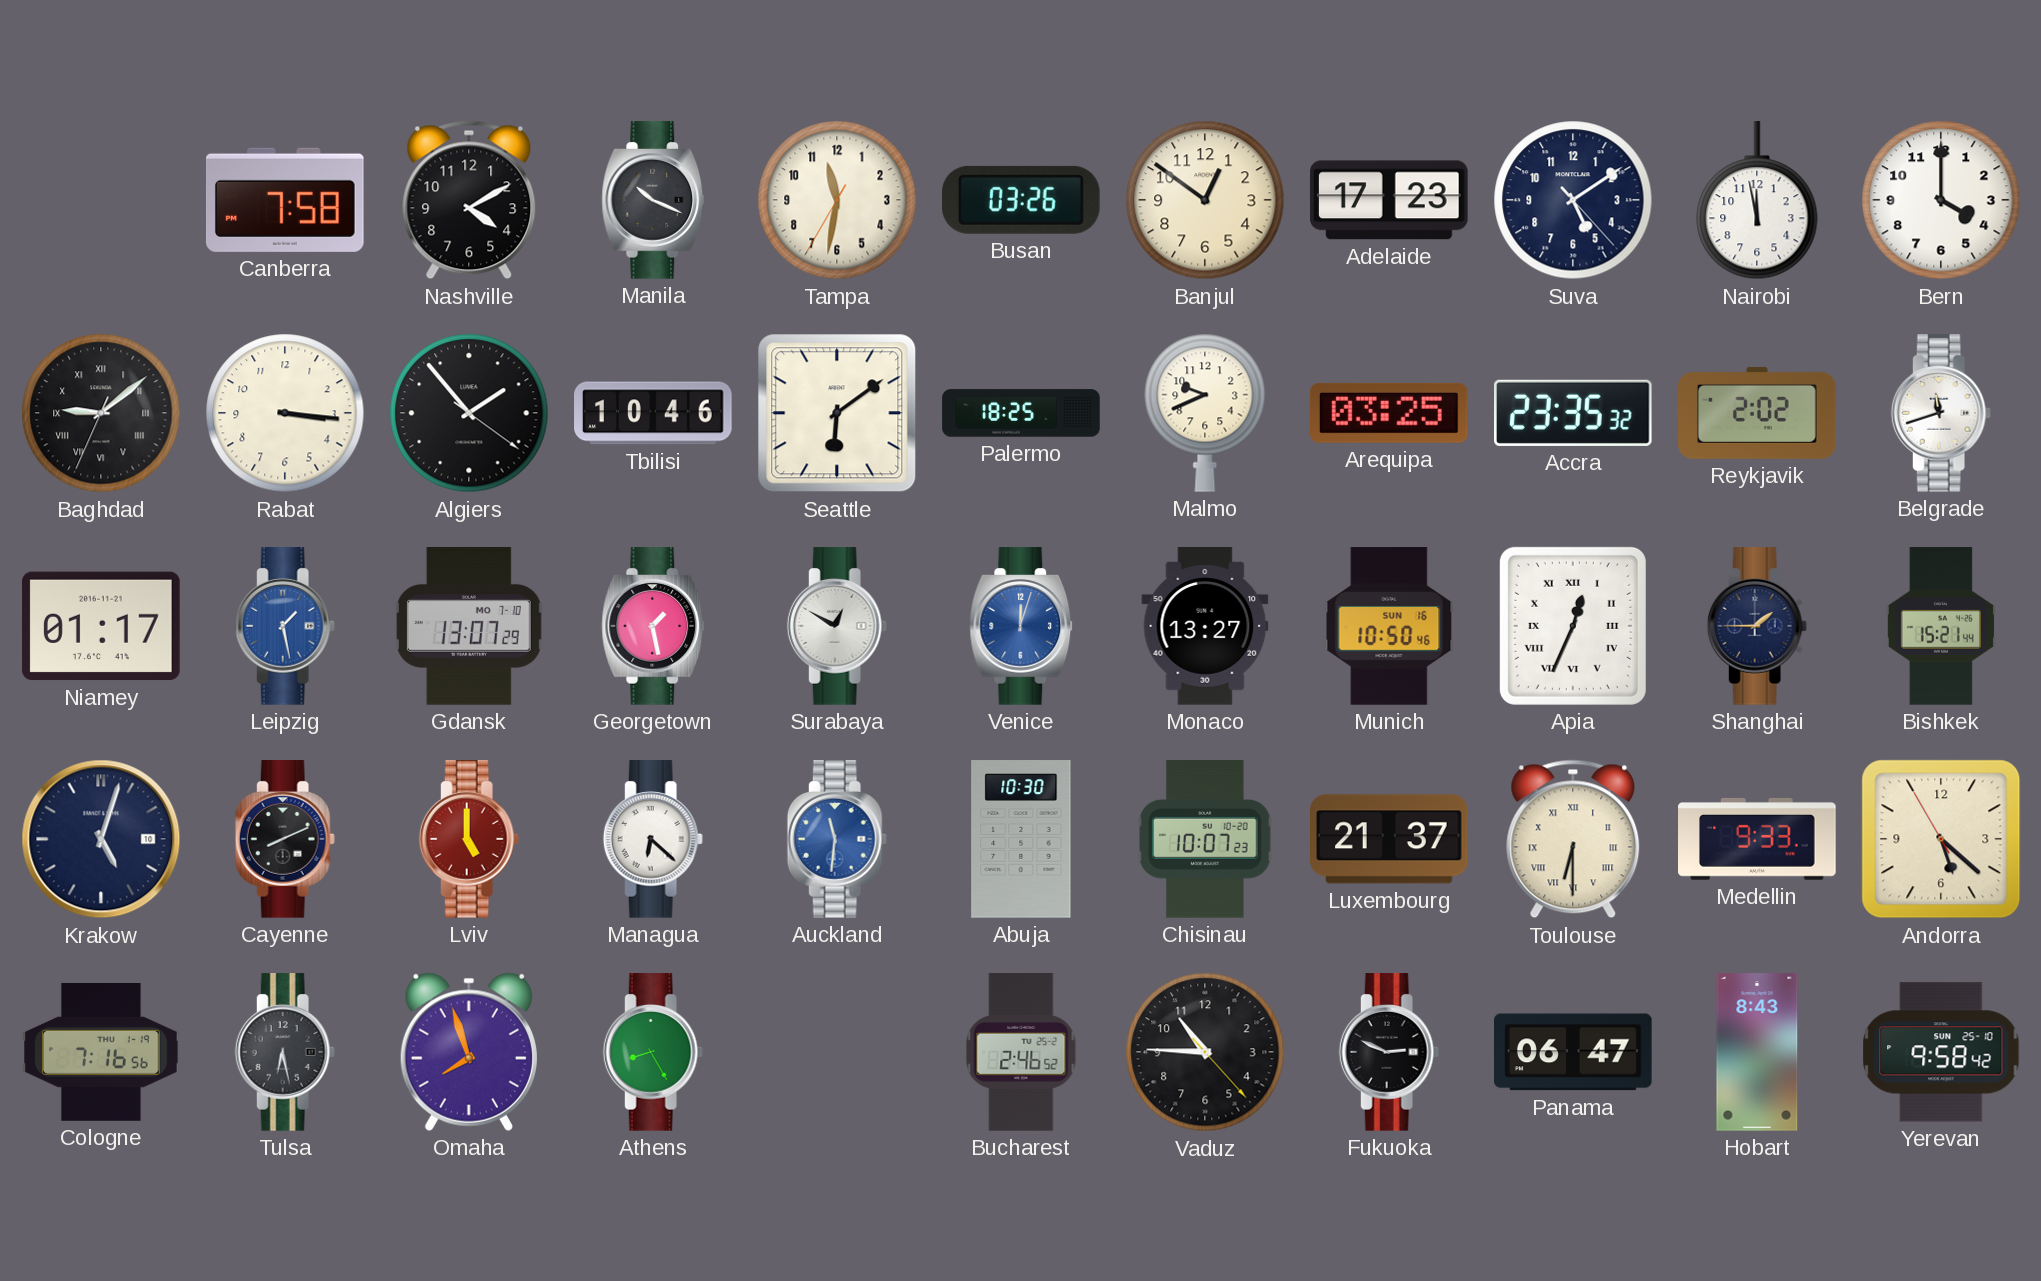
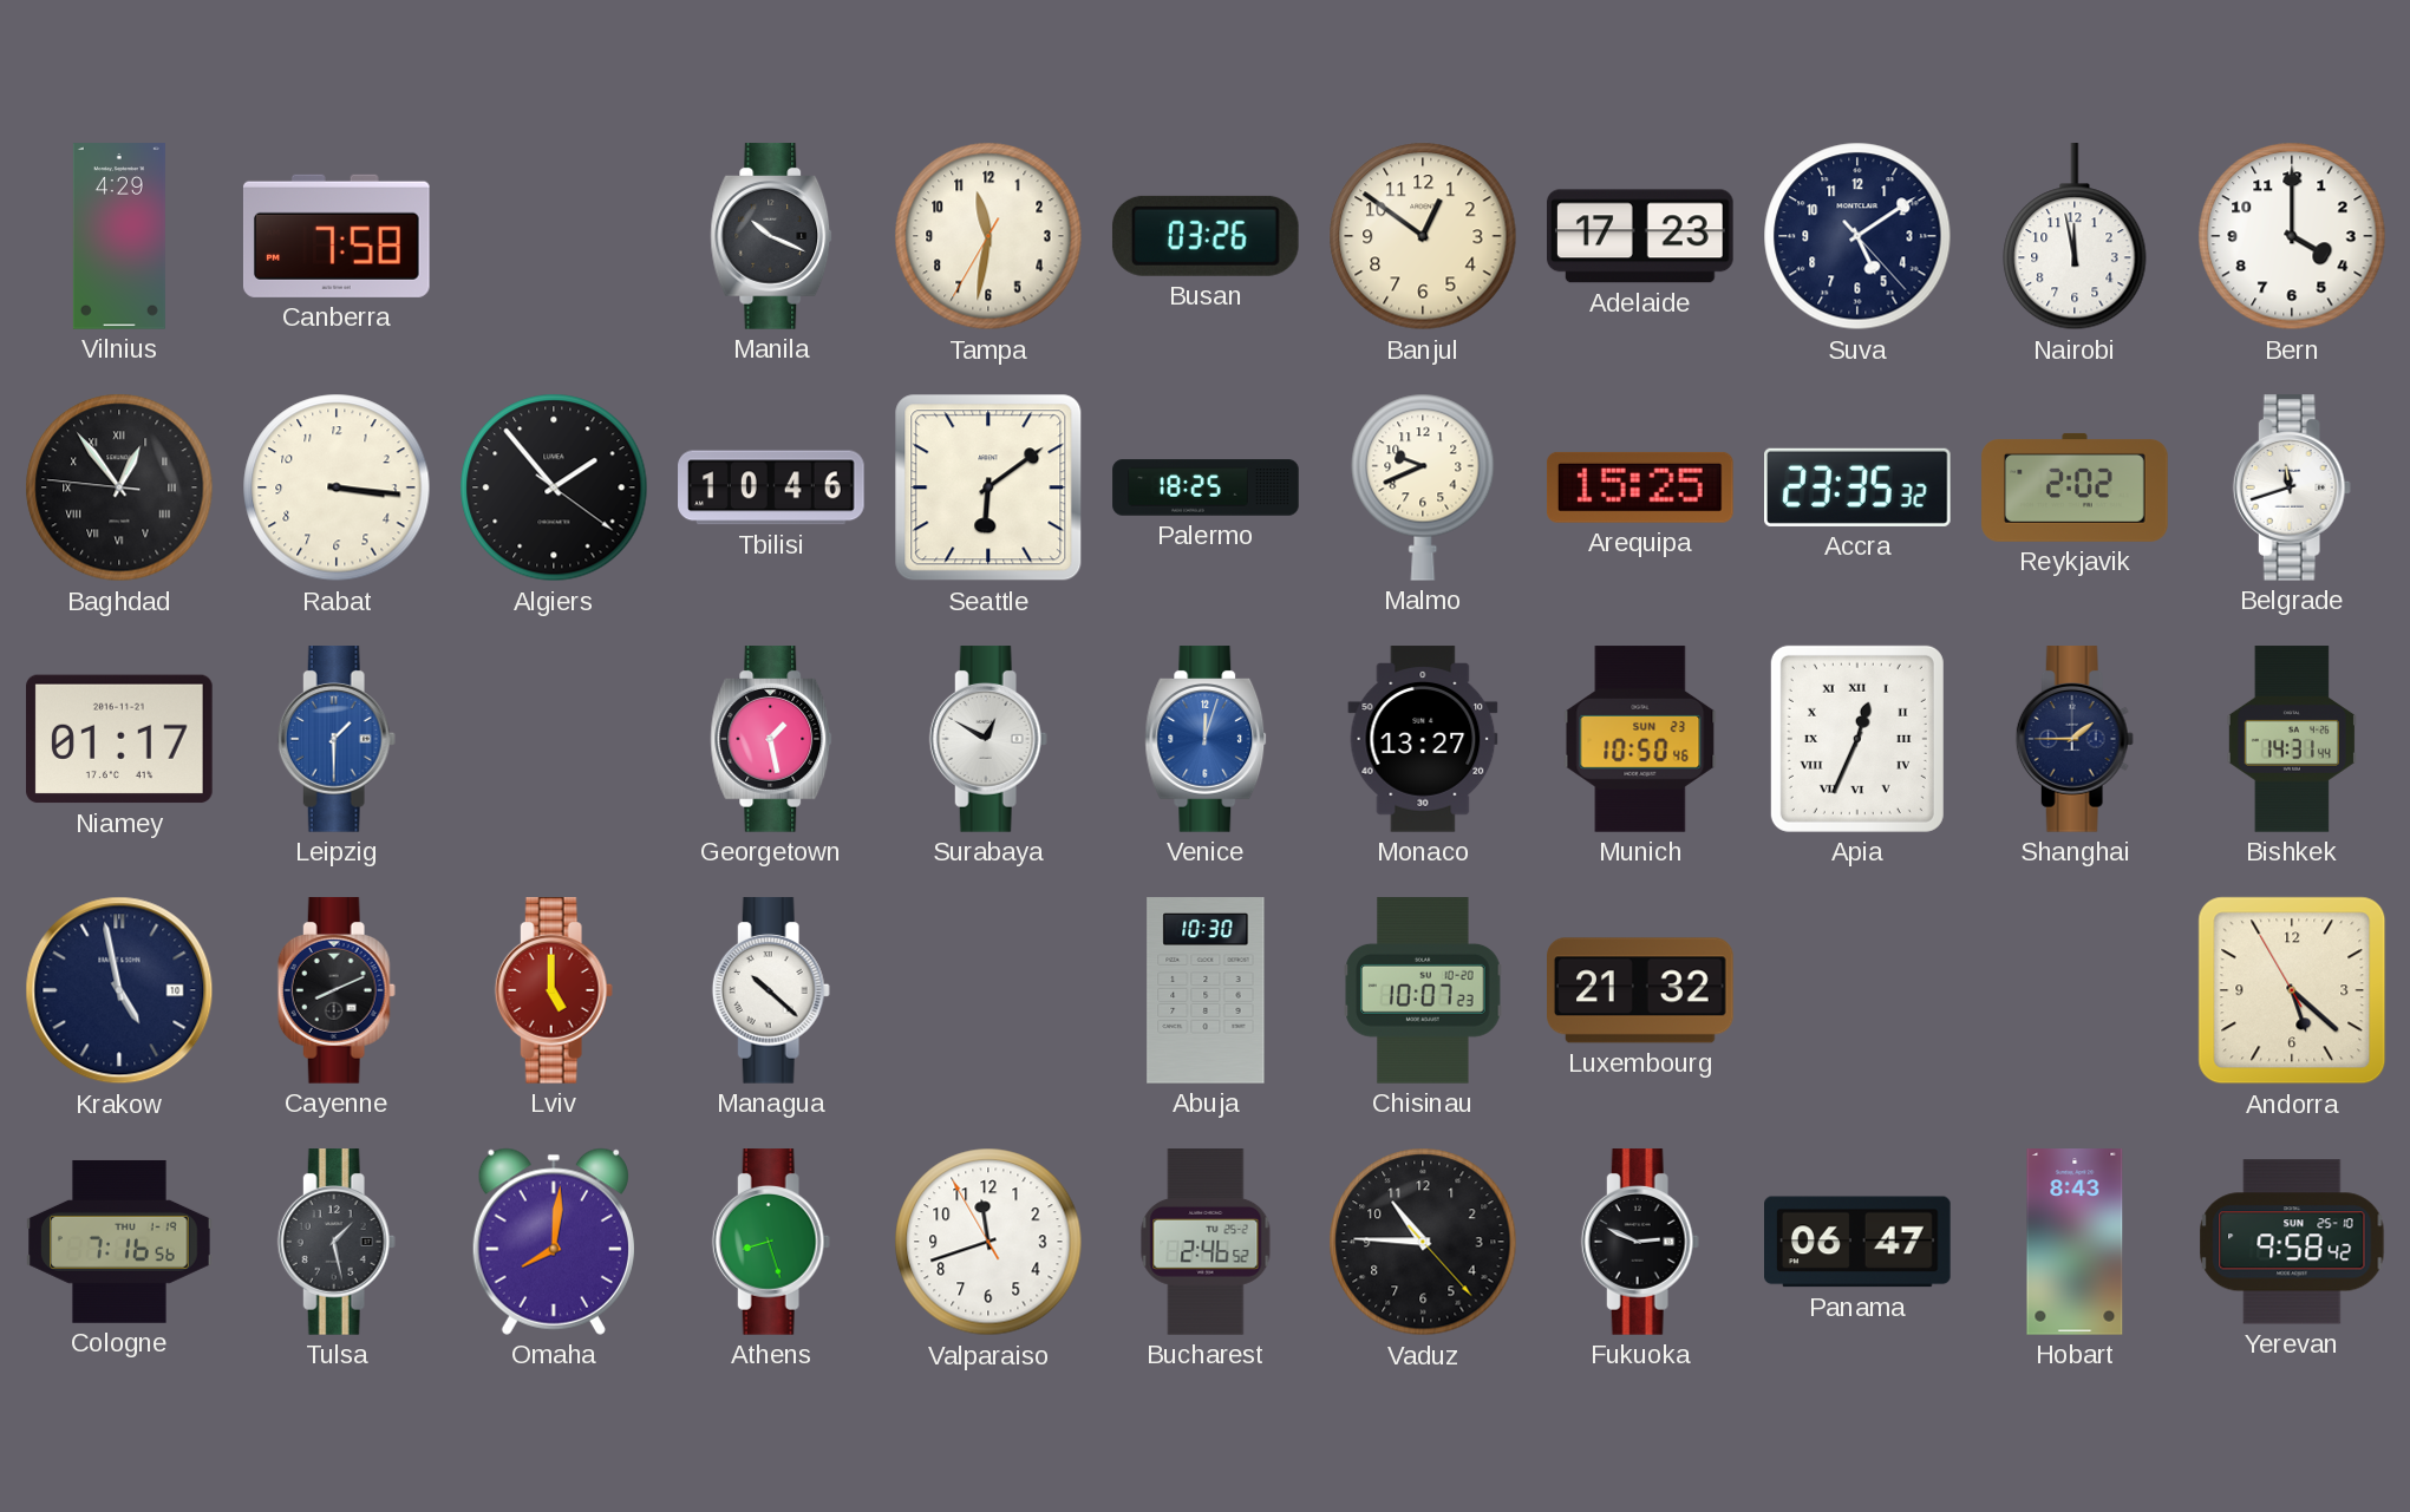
Vilnius: none -> 4:29
Nashville: 4:10 -> none
Baghdad: 9:08 -> 12:53
Arequipa: 03:25 -> 15:25
Leipzig: 1:28 -> 1:30
Gdansk: 13:07 -> none
Munich date: SUN 16 -> SUN 23
Bishkek: 15:21 -> 14:31
Krakow: 5:03 -> 4:58
Managua: 6:22 -> 10:22
Auckland: 11:31 -> none
Luxembourg: 21:37 -> 21:32
Toulouse: 6:30 -> none
Medellin: 9:33 -> none
Tulsa: 6:28 -> 1:28
Omaha: 7:57 -> 8:01
Athens: 8:25 -> 8:27
Valparaiso: none -> 11:41
